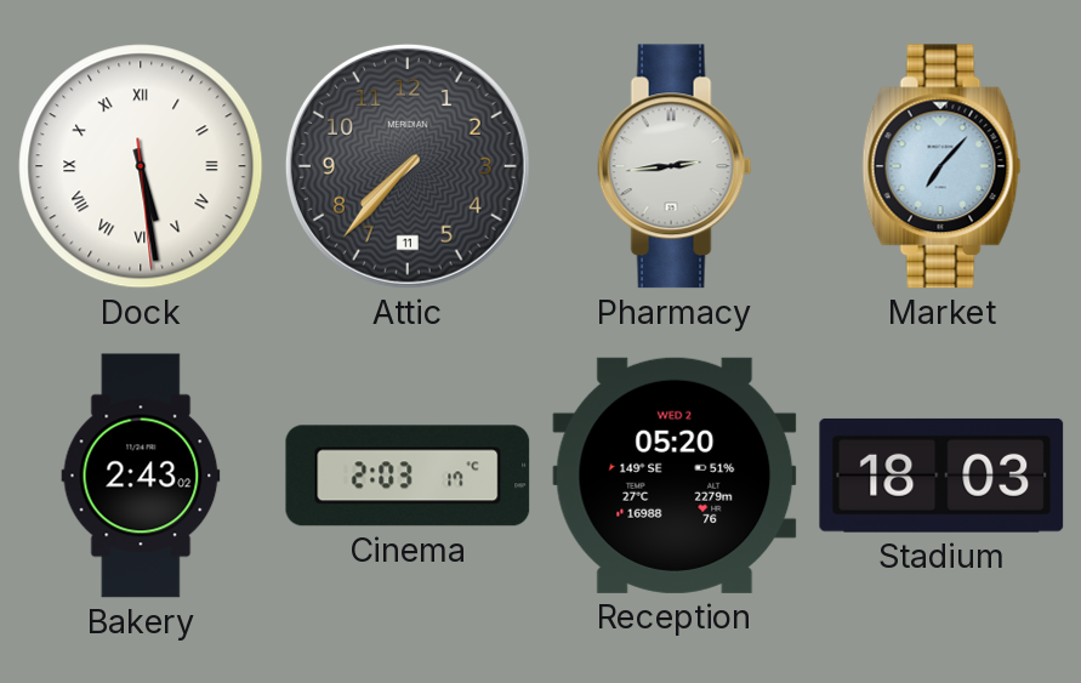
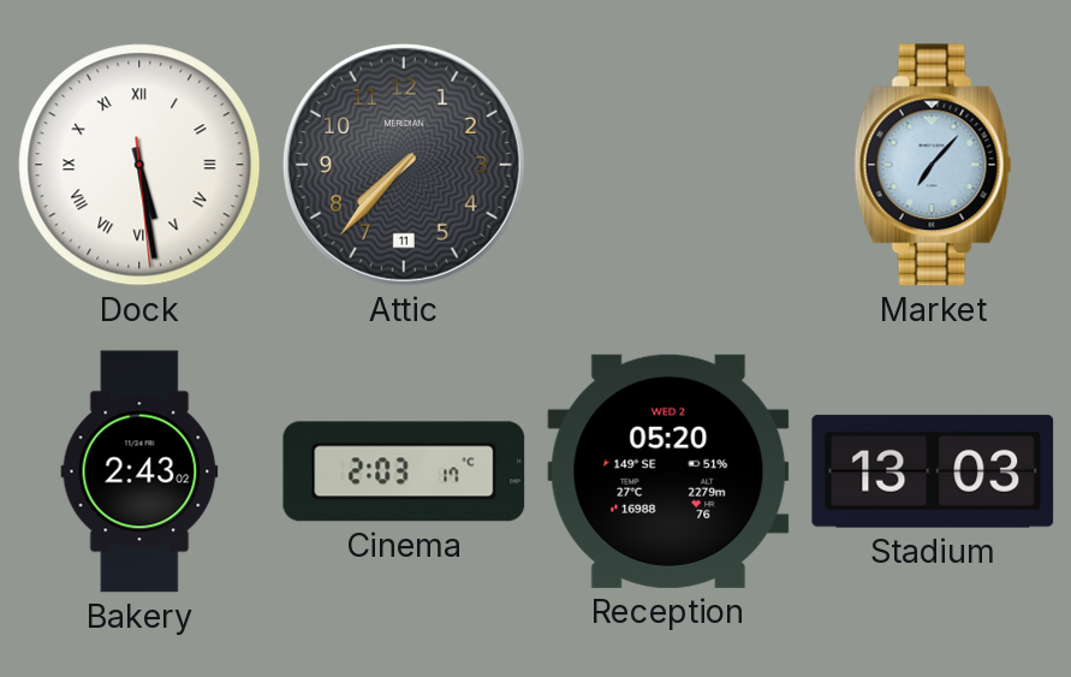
Pharmacy: 2:44 -> none
Stadium: 18:03 -> 13:03
